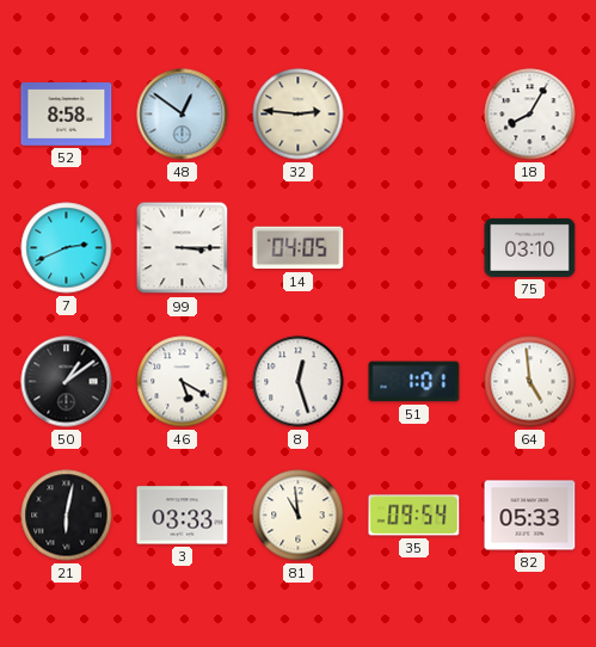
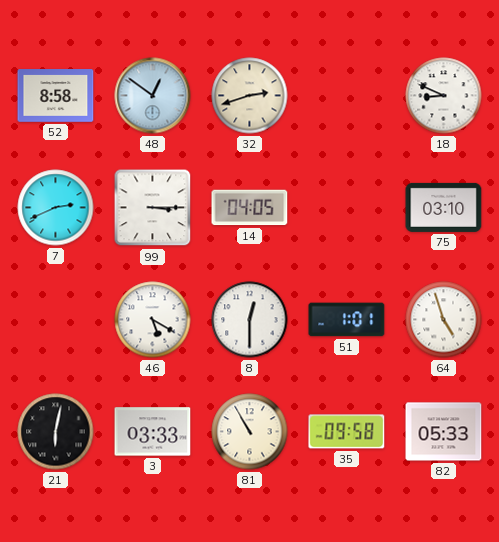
32: 2:46 -> 2:42
18: 8:05 -> 8:49
50: 1:09 -> none
8: 12:27 -> 12:30
64: 4:59 -> 4:57
81: 10:59 -> 10:55
35: 09:54 -> 09:58
